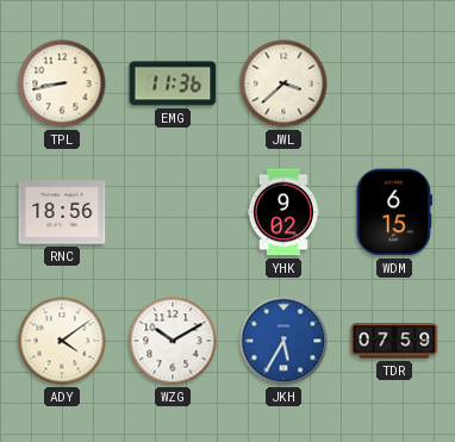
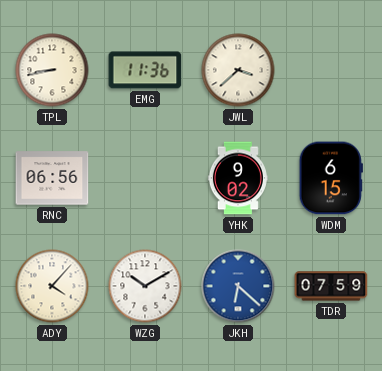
RNC: 18:56 -> 06:56
ADY: 4:09 -> 4:07
JKH: 5:35 -> 6:22
